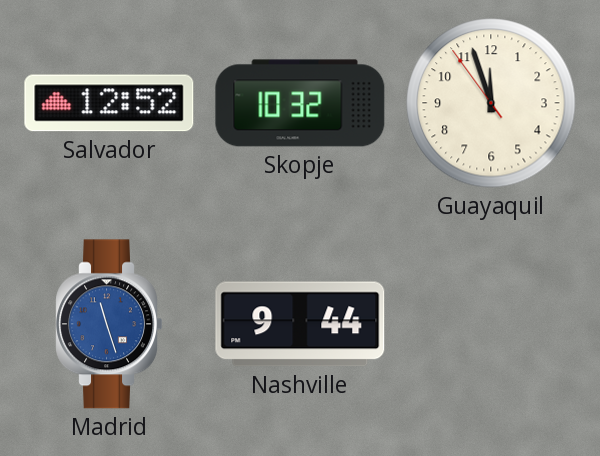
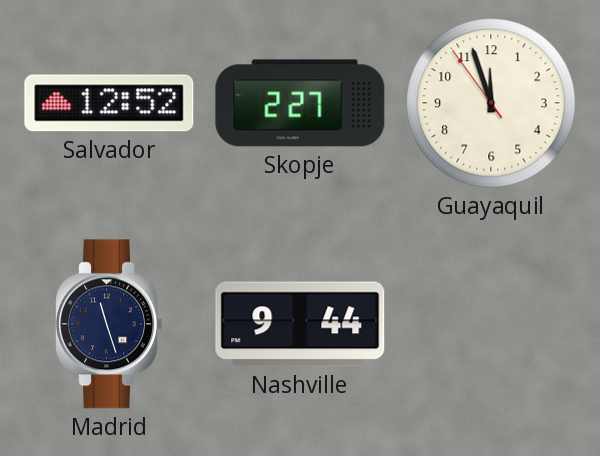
Skopje: 10:32 -> 2:27
Madrid dial: blue -> navy
